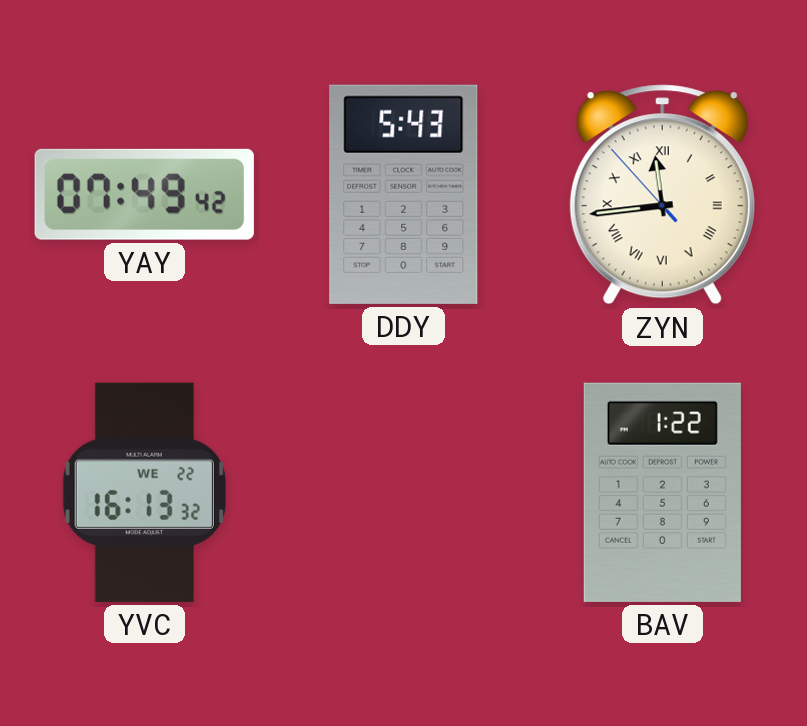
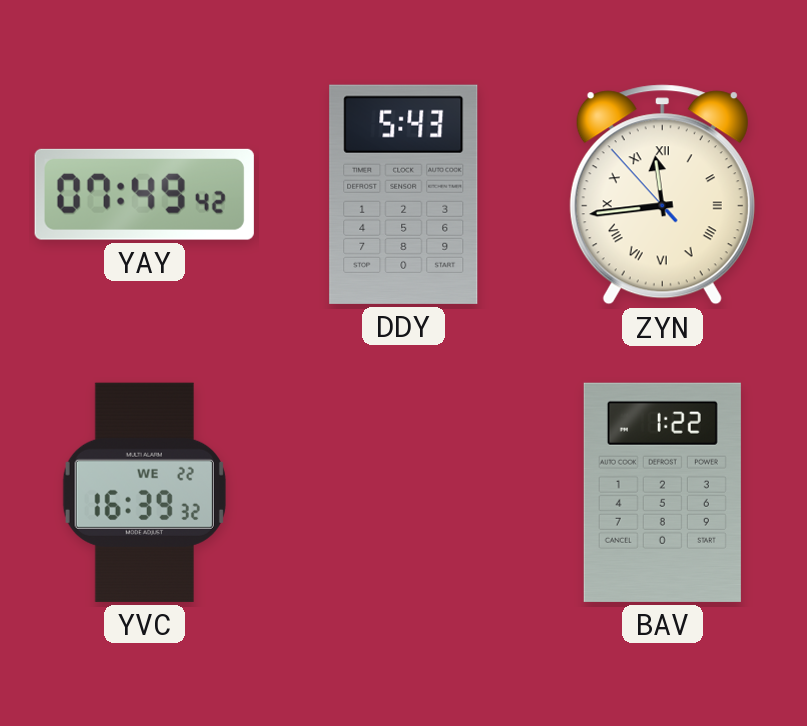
YVC: 16:13 -> 16:39
